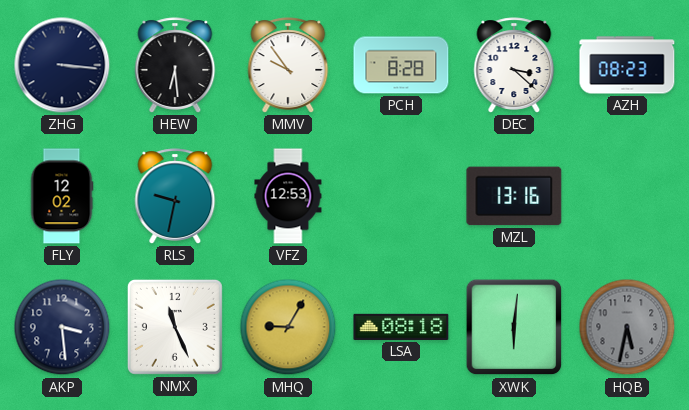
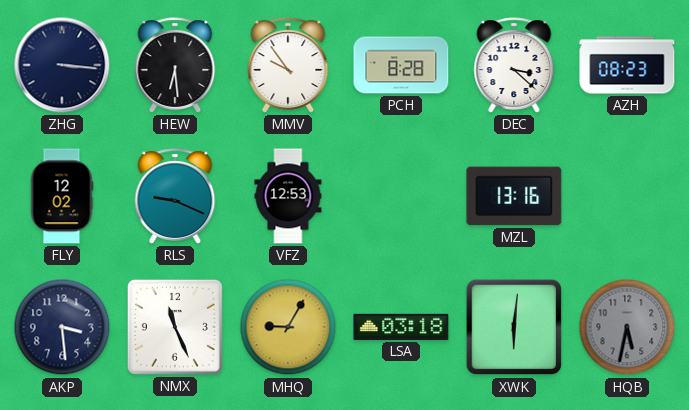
RLS: 9:32 -> 9:19
LSA: 08:18 -> 03:18
